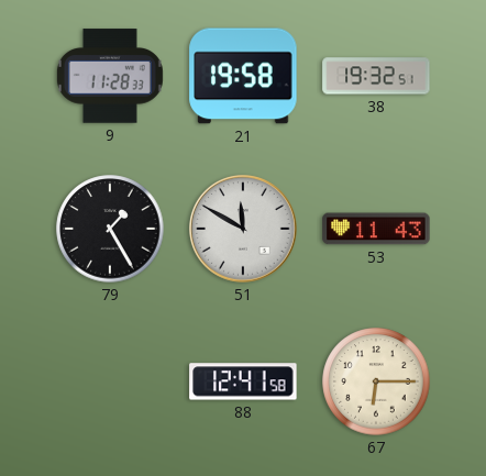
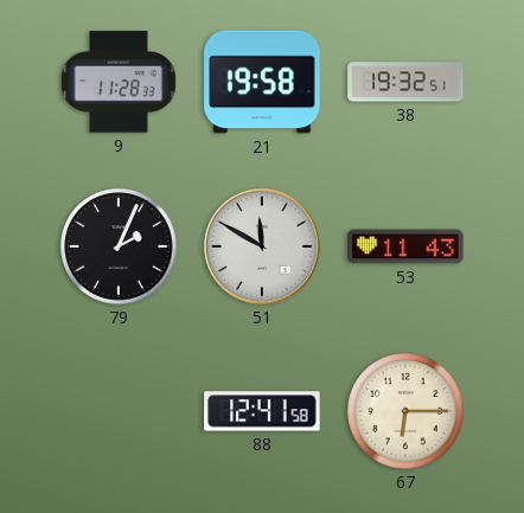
79: 1:25 -> 2:04
